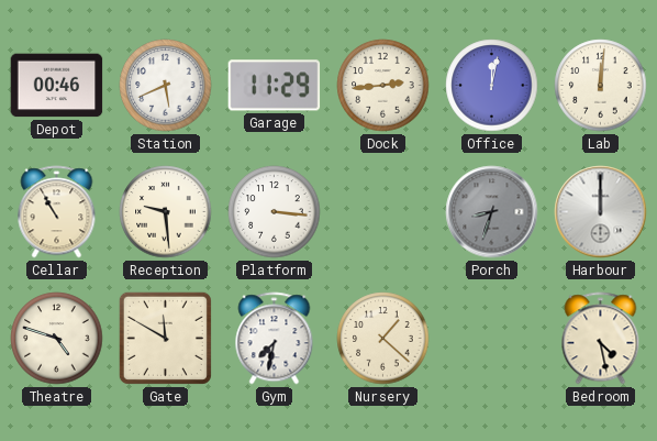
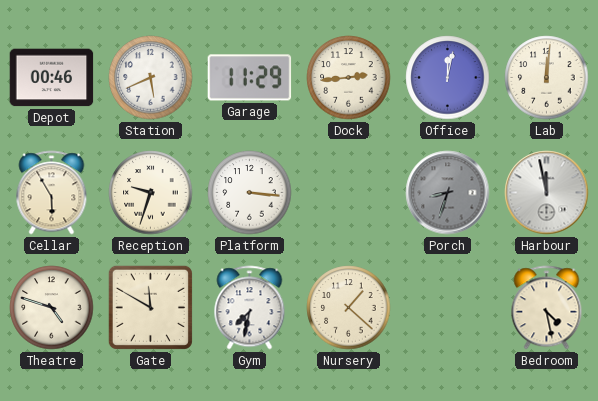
Cellar: 10:55 -> 5:55
Reception: 9:29 -> 9:33
Harbour: 12:00 -> 11:58
